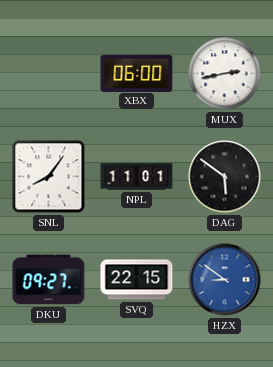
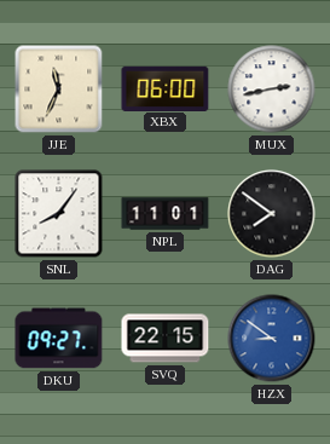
JJE: none -> 11:34
DAG: 5:51 -> 7:51
